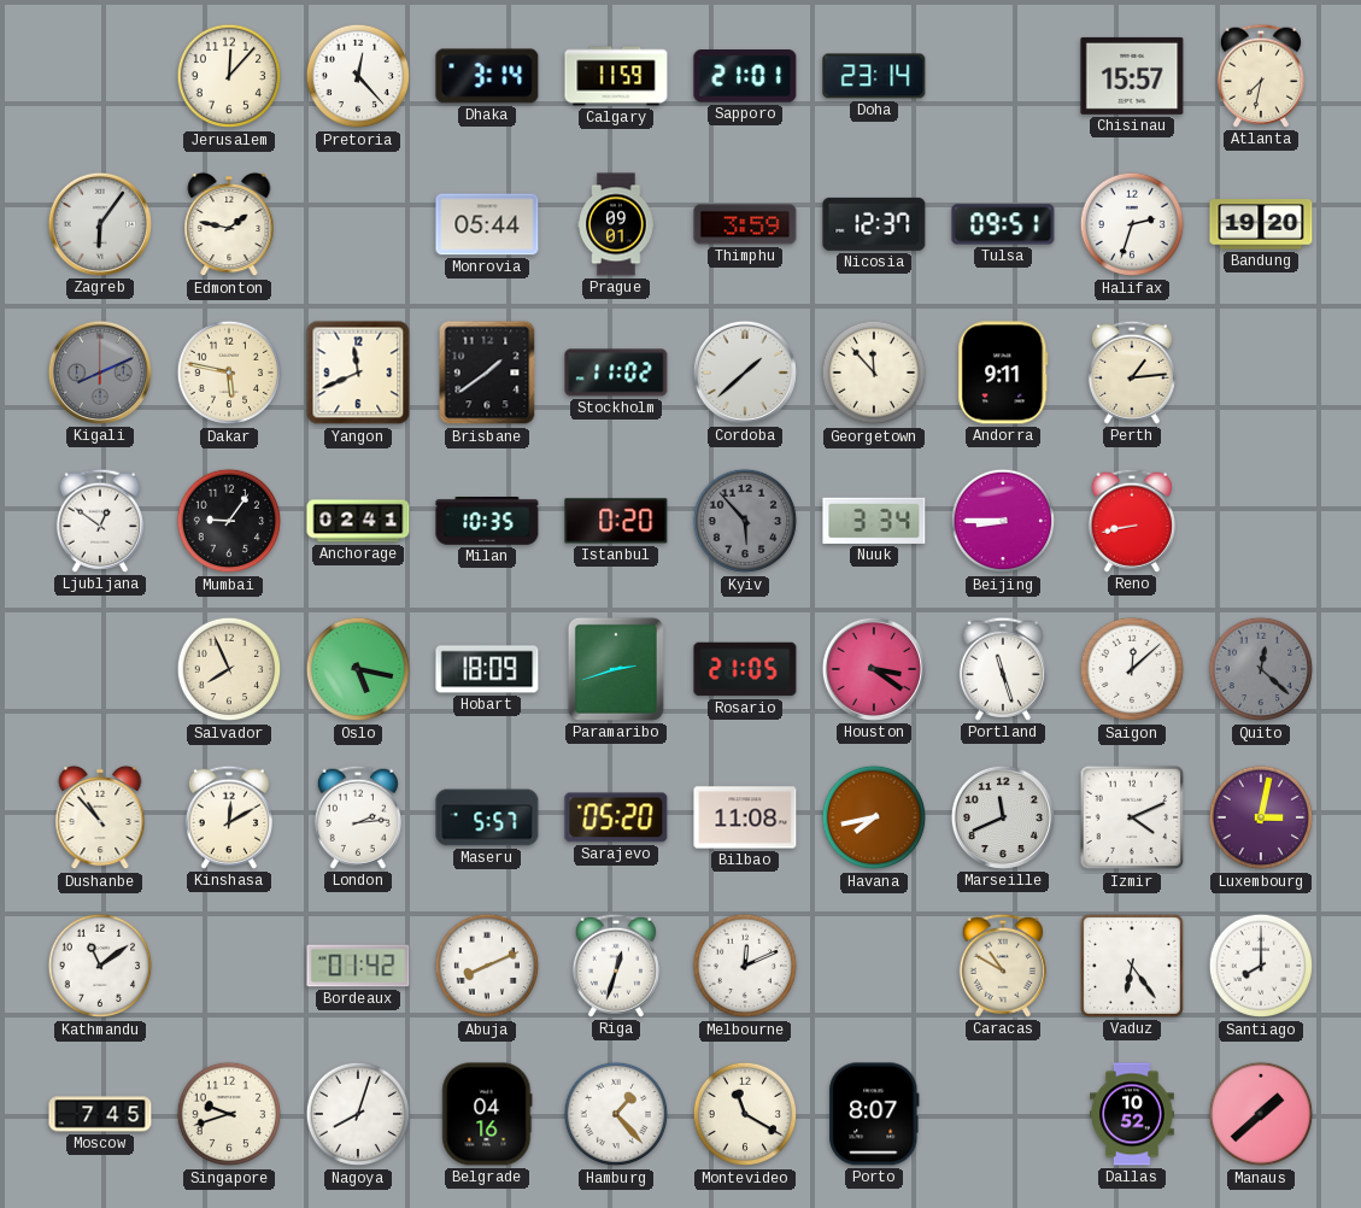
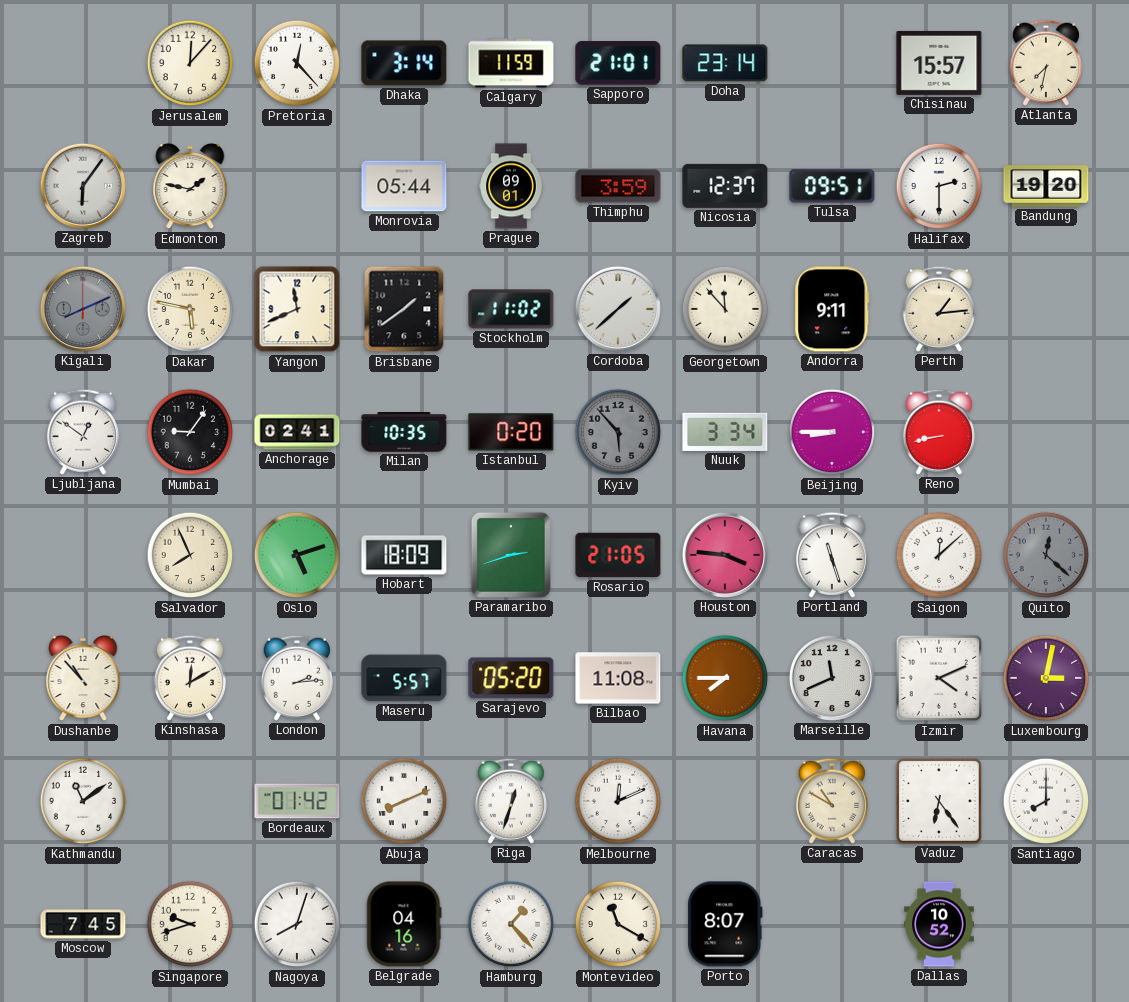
Halifax: 2:33 -> 2:30
Oslo: 5:17 -> 5:12
Houston: 3:21 -> 3:46
Havana: 7:43 -> 7:45
Manaus: 1:38 -> none
